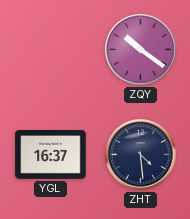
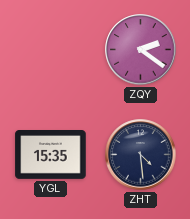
ZQY: 10:21 -> 2:21
YGL: 16:37 -> 15:35
